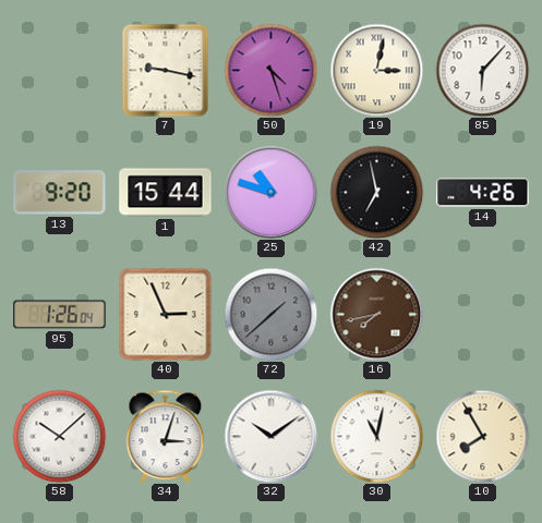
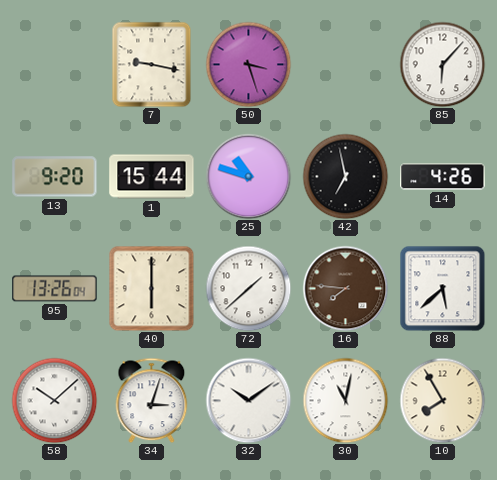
50: 4:27 -> 3:27
19: 3:02 -> none
95: 1:26 -> 13:26
40: 2:56 -> 6:00
72 dial: grey -> white
16: 7:43 -> 7:46
88: none -> 5:38
